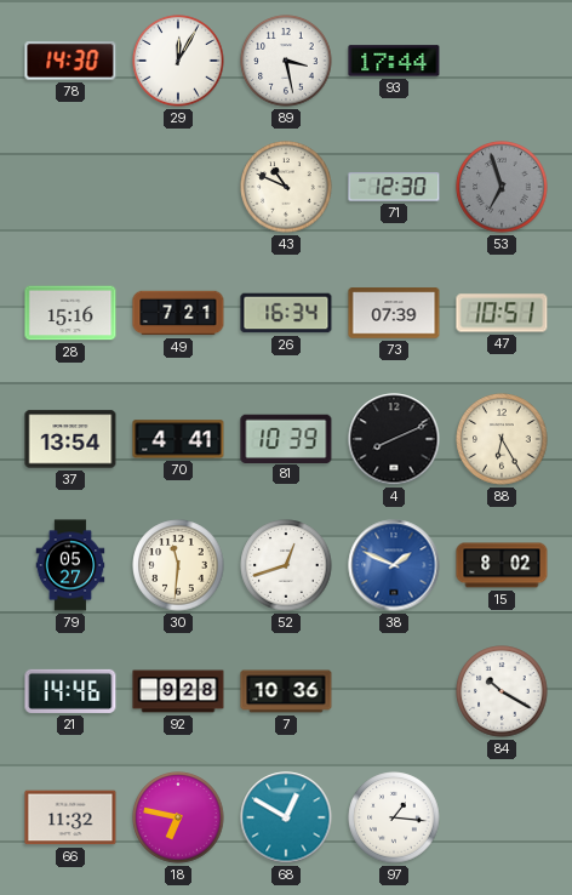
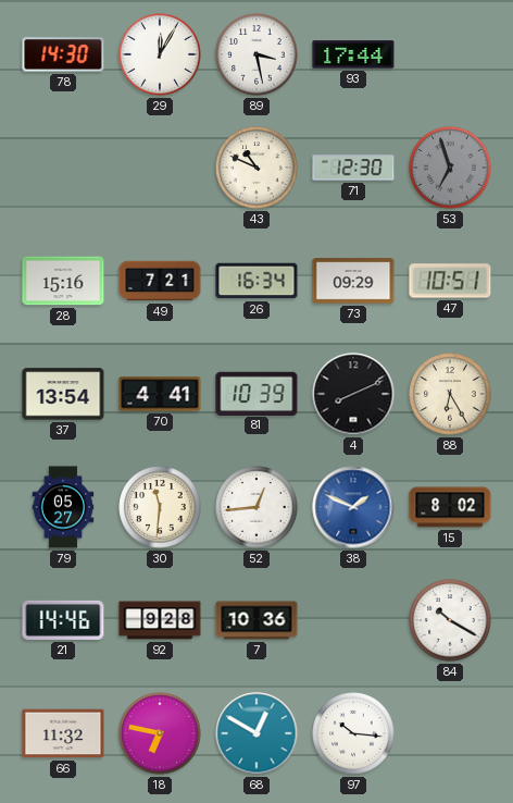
73: 07:39 -> 09:29
52: 12:42 -> 12:44
97: 1:16 -> 10:16
